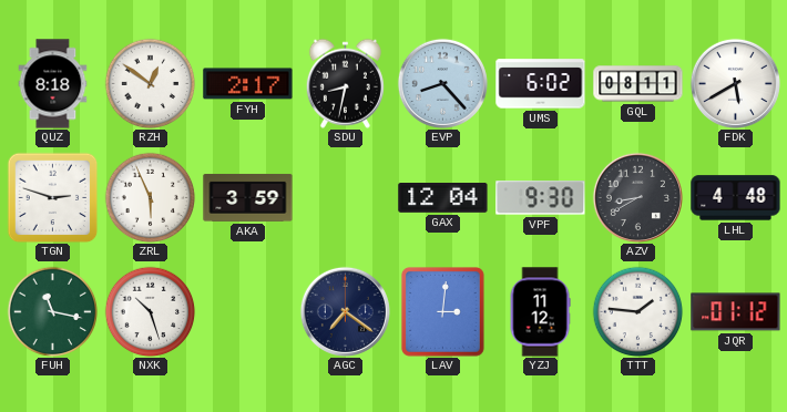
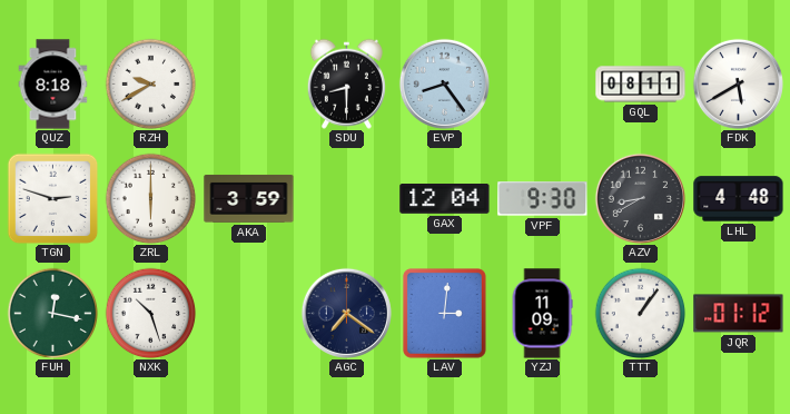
RZH: 12:51 -> 9:40
FYH: 2:17 -> none
SDU: 8:32 -> 8:30
EVP: 8:23 -> 8:24
UMS: 6:02 -> none
ZRL: 5:56 -> 6:00
FUH: 11:17 -> 12:17
YZJ: 11:12 -> 11:09
TTT: 1:46 -> 1:06
